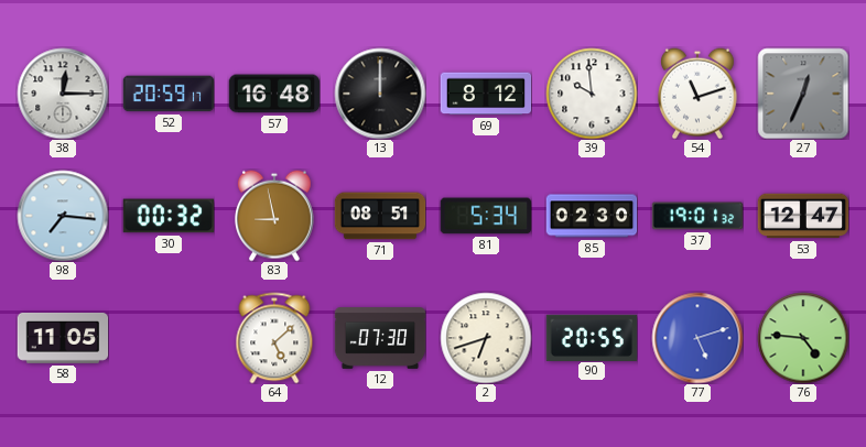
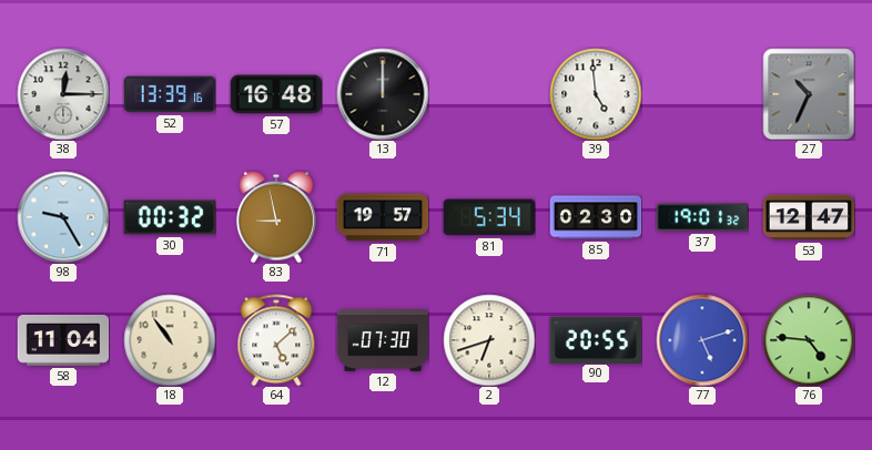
52: 20:59 -> 13:39
69: 8:12 -> none
39: 9:59 -> 4:59
54: 11:12 -> none
27: 12:34 -> 10:34
98: 7:16 -> 9:25
71: 08:51 -> 19:57
58: 11:05 -> 11:04
18: none -> 10:54
